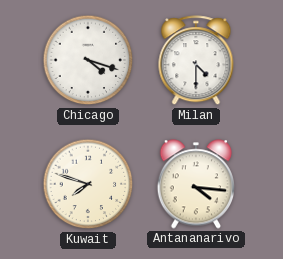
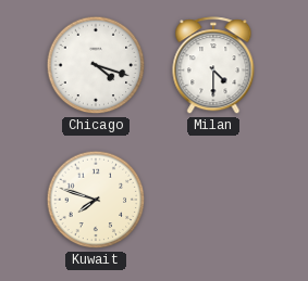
Antananarivo: 4:16 -> none
